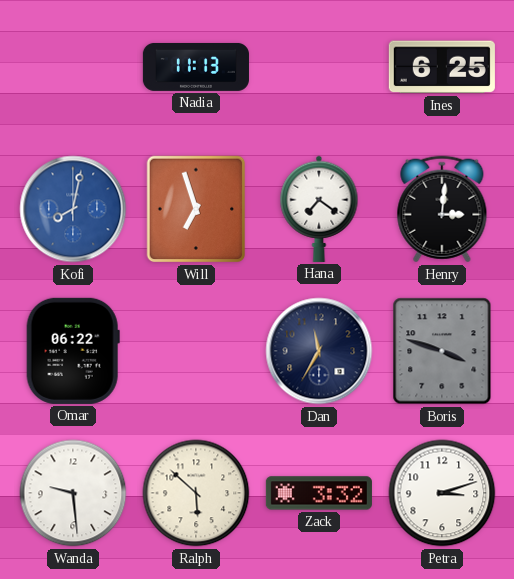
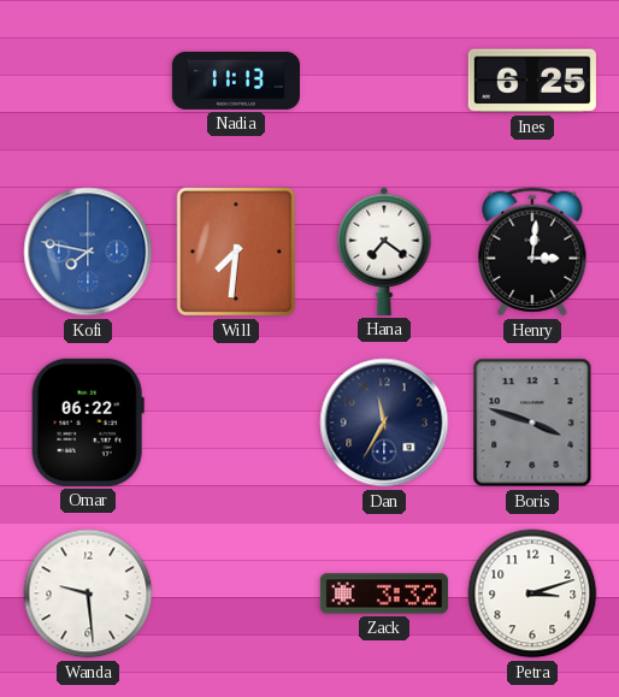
Kofi: 8:02 -> 7:47
Will: 6:57 -> 7:31
Ralph: 5:52 -> none
